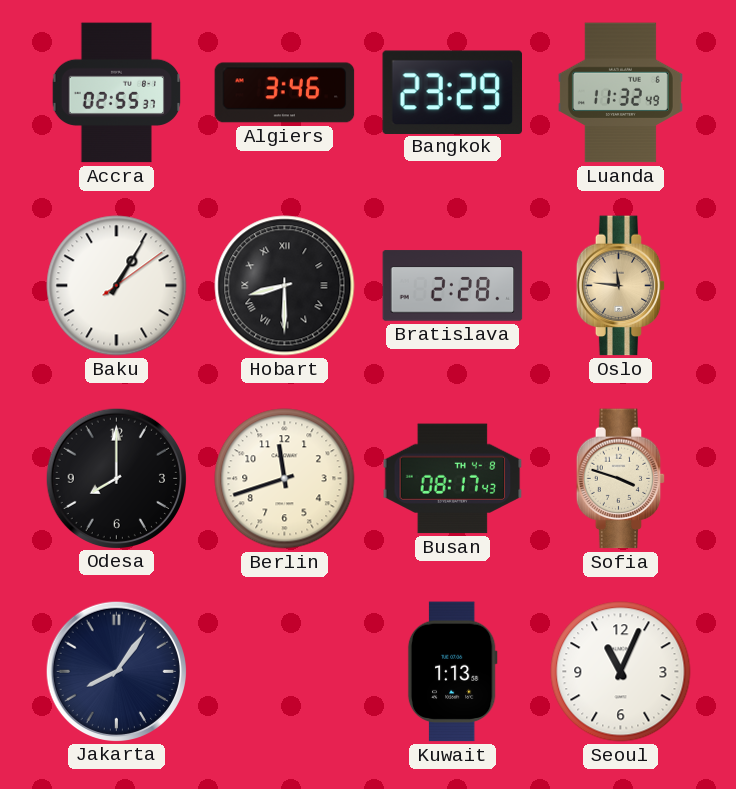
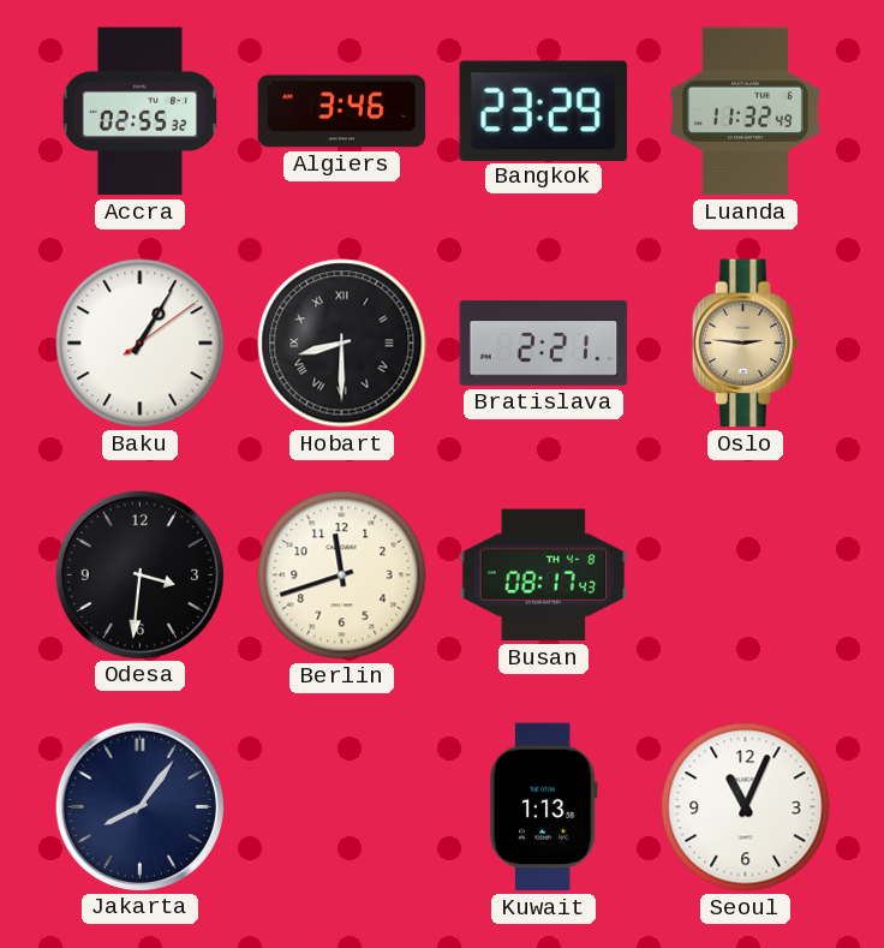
Accra: 02:55:37 -> 02:55:32
Bratislava: 2:28 -> 2:21
Oslo: 11:46 -> 2:46
Odesa: 8:00 -> 3:31
Sofia: 3:48 -> none
